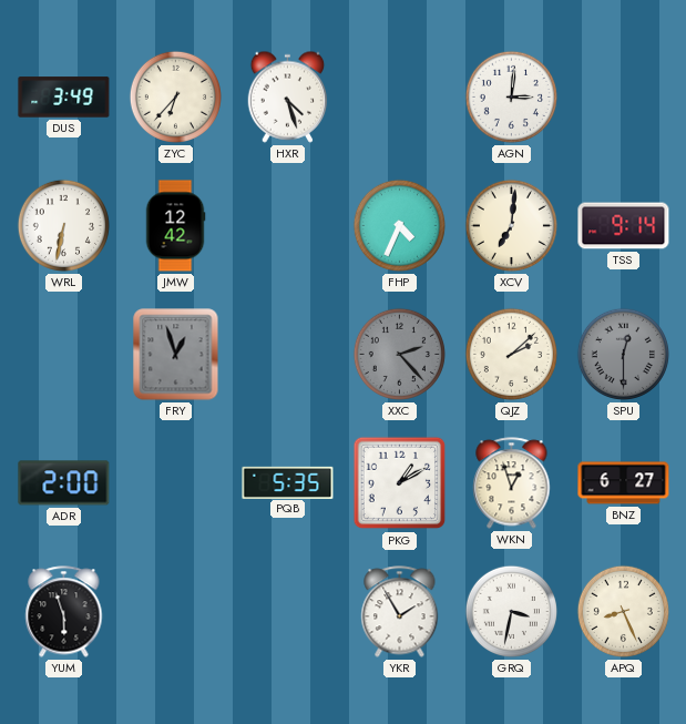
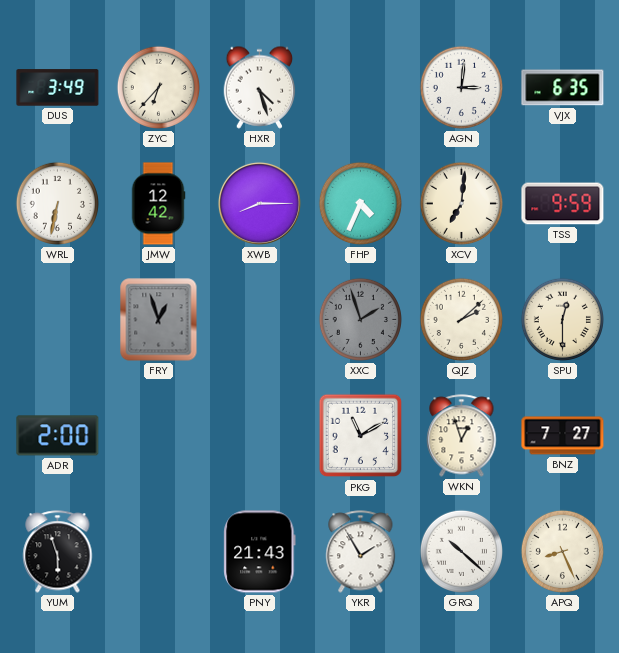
VJX: none -> 6:35
XWB: none -> 8:15
TSS: 9:14 -> 9:59
XXC: 2:23 -> 1:57
SPU dial: grey -> cream
PQB: 5:35 -> none
PKG: 1:10 -> 11:10
BNZ: 6:27 -> 7:27
PNY: none -> 21:43
GRQ: 3:32 -> 10:22
